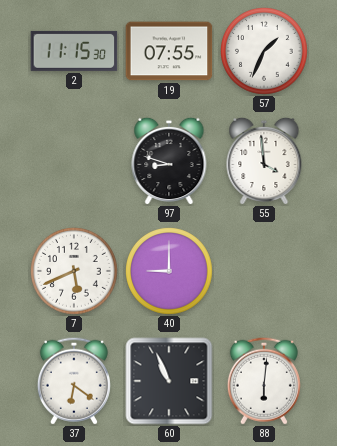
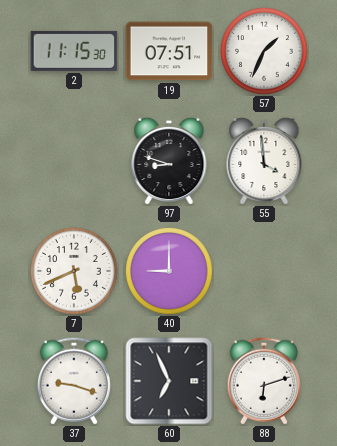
19: 07:55 -> 07:51
37: 6:21 -> 9:18
60: 10:56 -> 6:56
88: 6:01 -> 6:12
